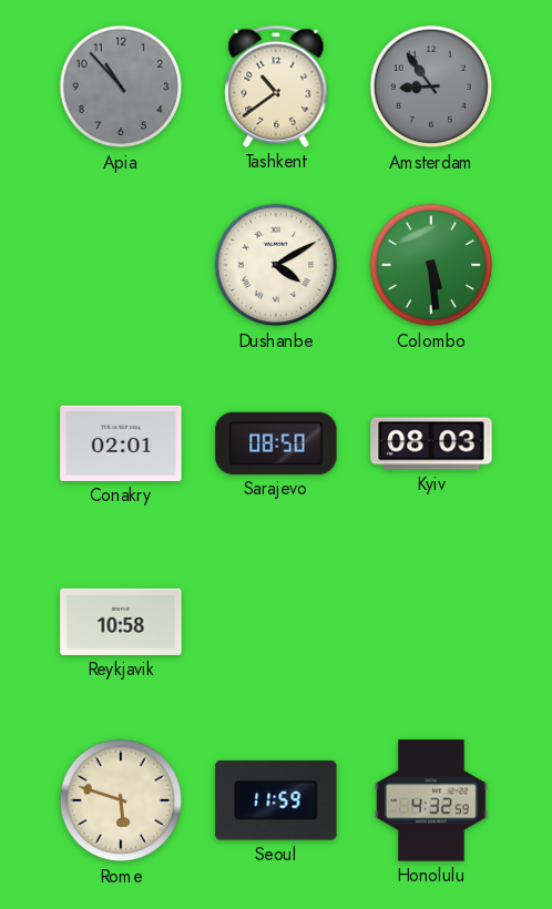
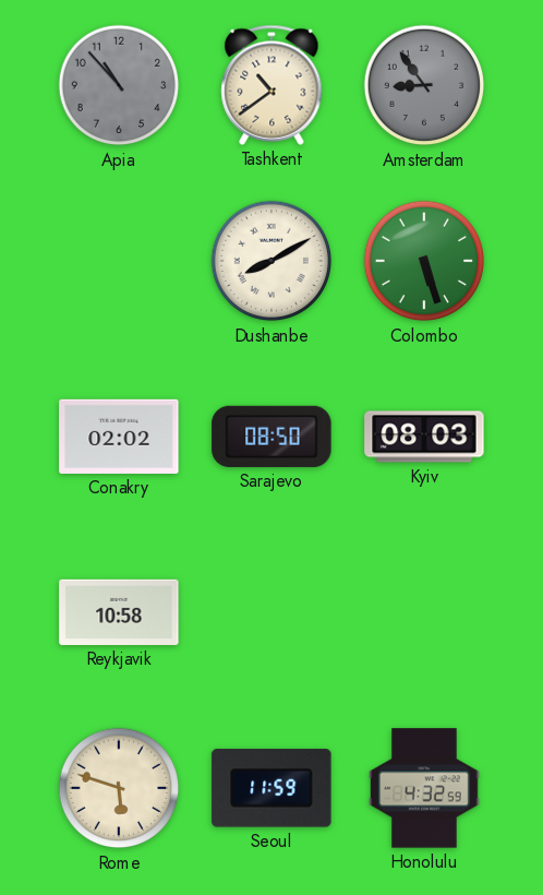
Dushanbe: 4:10 -> 8:10
Colombo: 5:29 -> 5:27
Conakry: 02:01 -> 02:02
